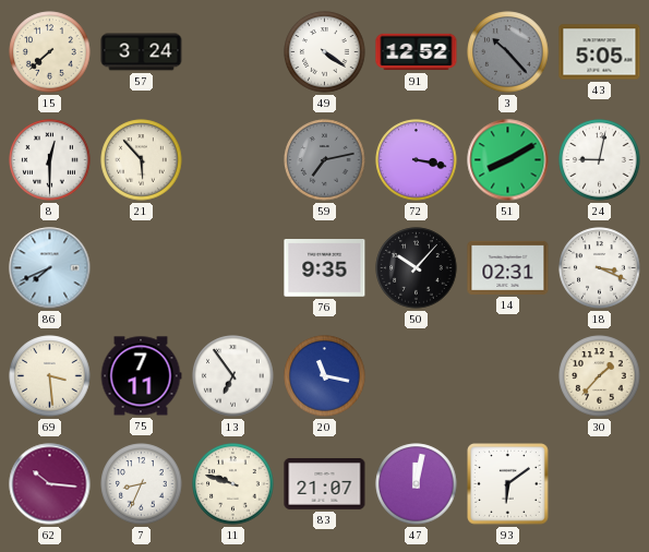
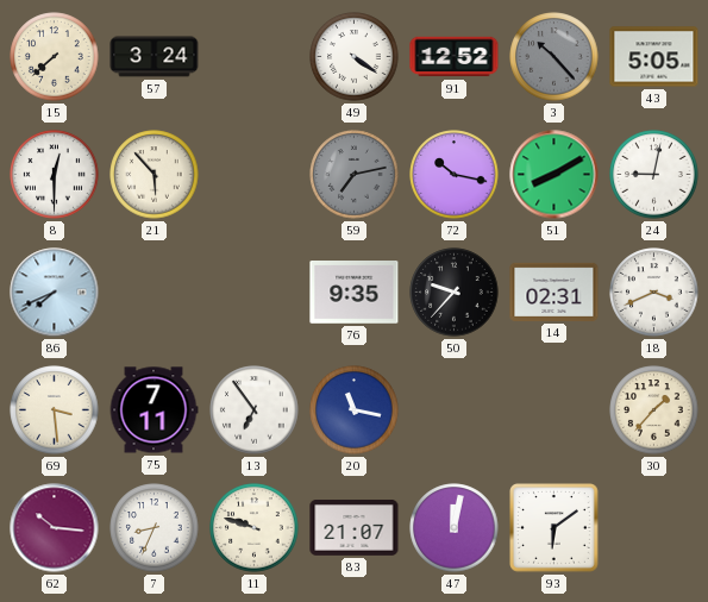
72: 3:17 -> 10:17
50: 10:07 -> 9:37
18: 3:19 -> 3:41
